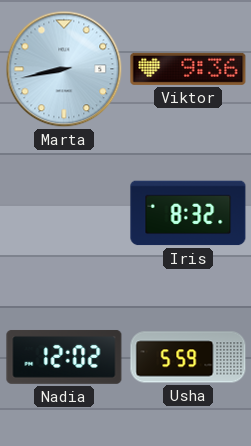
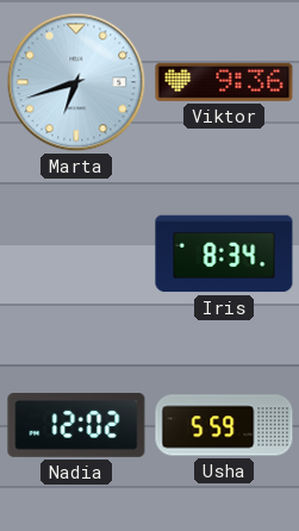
Marta: 8:43 -> 6:42
Iris: 8:32 -> 8:34
